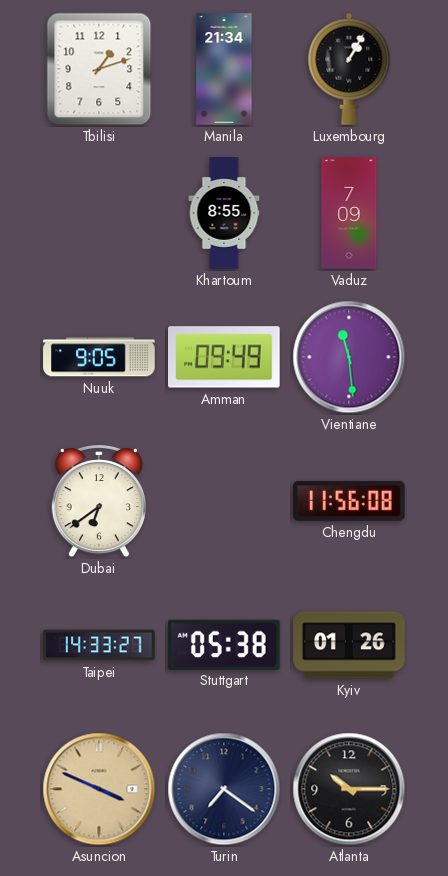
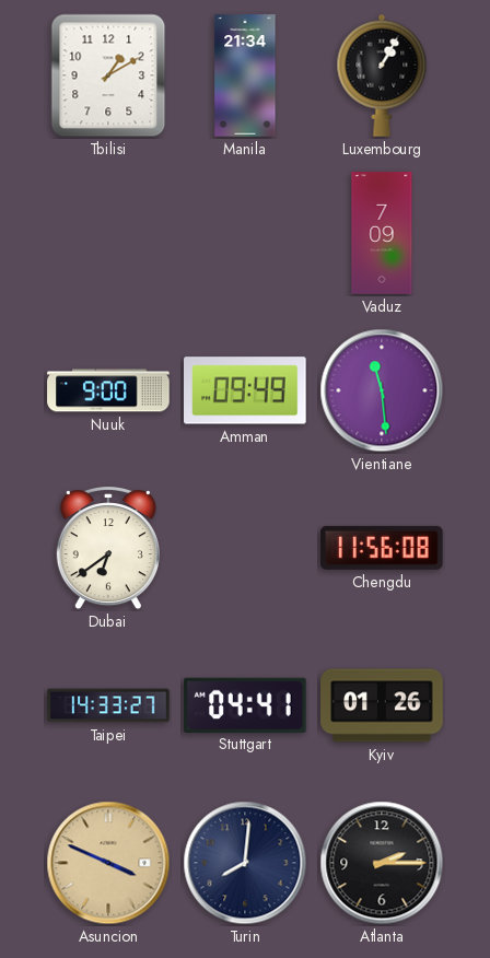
Tbilisi: 1:12 -> 1:10
Khartoum: 8:55 -> none
Nuuk: 9:05 -> 9:00
Stuttgart: 05:38 -> 04:41
Turin: 7:21 -> 8:01
Atlanta: 10:15 -> 2:15
